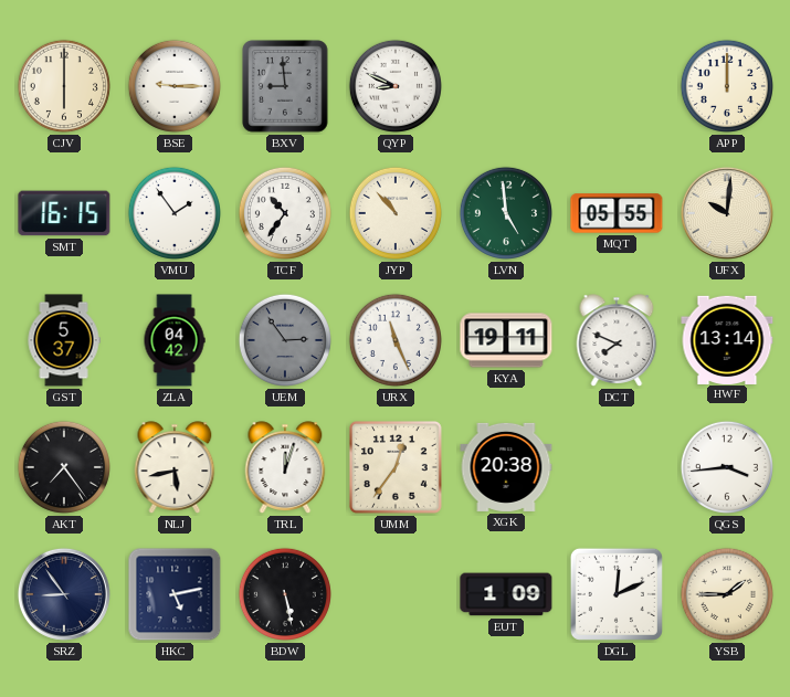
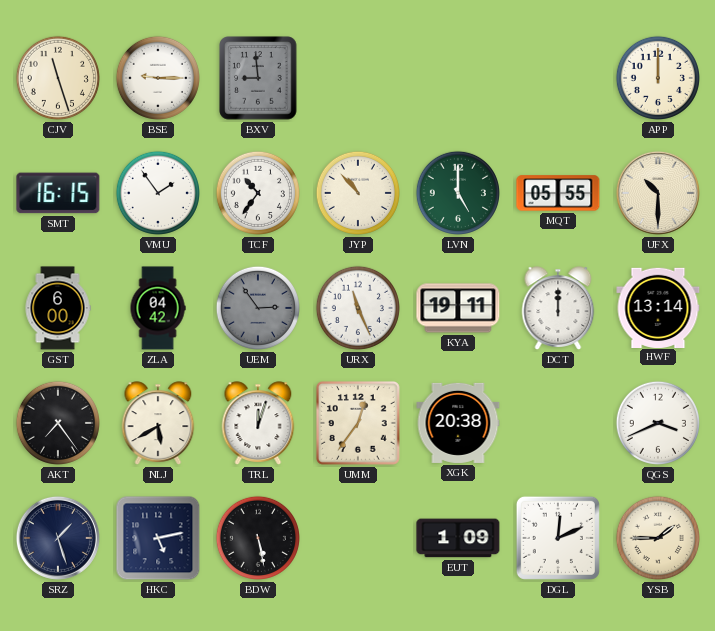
CJV: 6:00 -> 11:27
QYP: 8:49 -> none
LVN: 4:59 -> 5:00
UFX: 10:01 -> 10:30
GST: 5:37 -> 6:00
DCT: 7:49 -> 12:00
NLJ: 5:43 -> 5:40
QGS: 3:44 -> 3:41
SRZ: 8:54 -> 1:27
